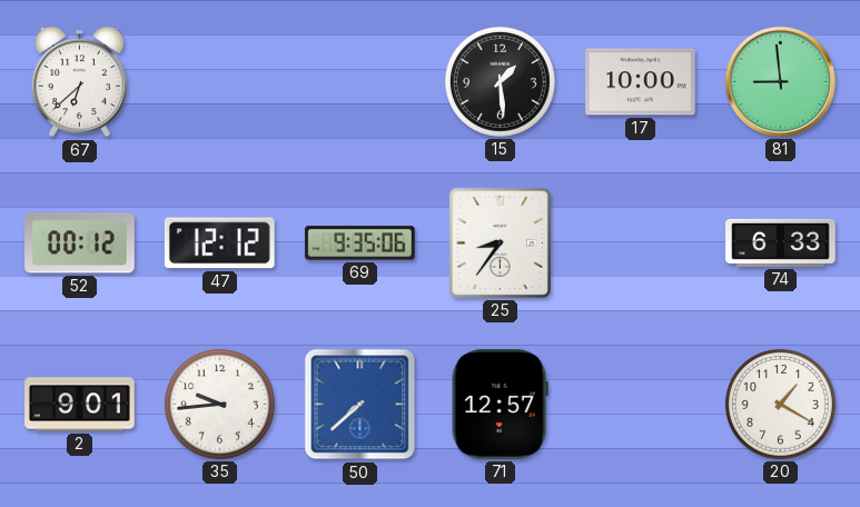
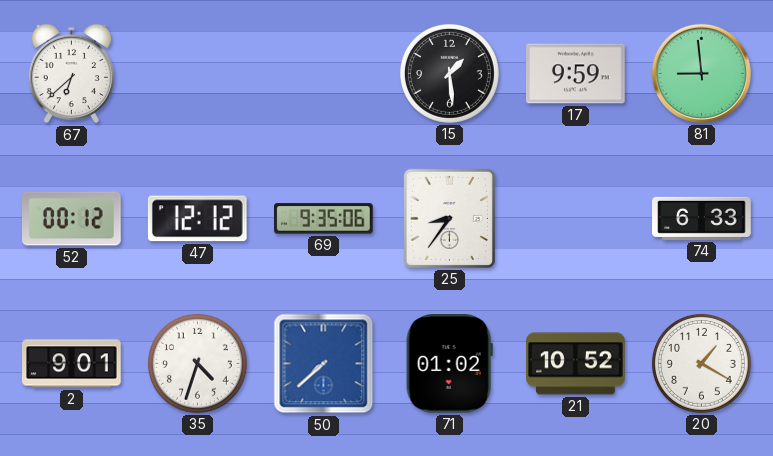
17: 10:00 -> 9:59
35: 9:44 -> 4:33
71: 12:57 -> 01:02
21: none -> 10:52
